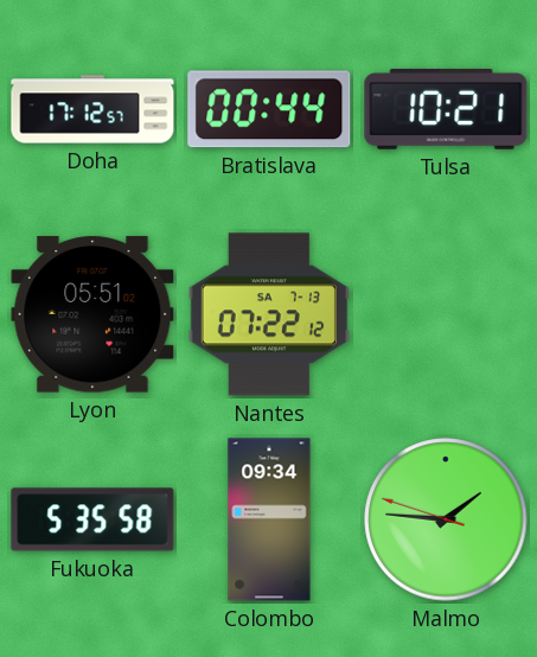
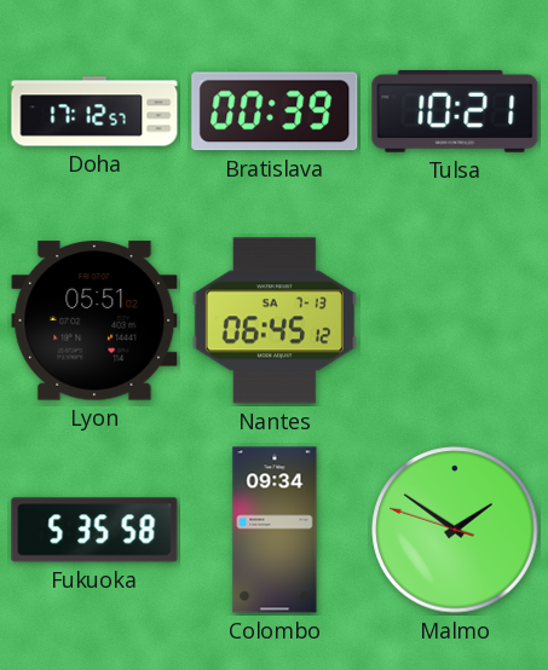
Bratislava: 00:44 -> 00:39
Nantes: 07:22 -> 06:45
Malmo: 1:45 -> 1:50
